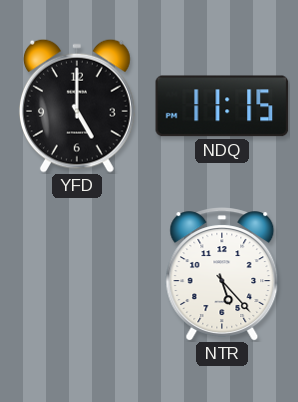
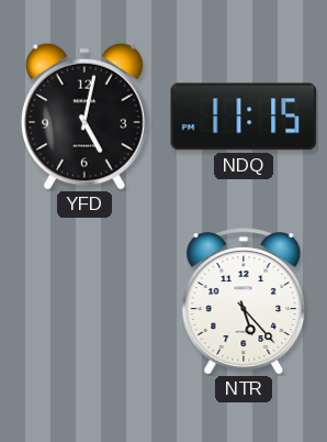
YFD: 5:00 -> 5:02
